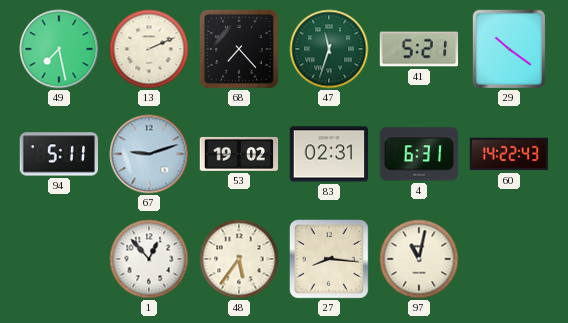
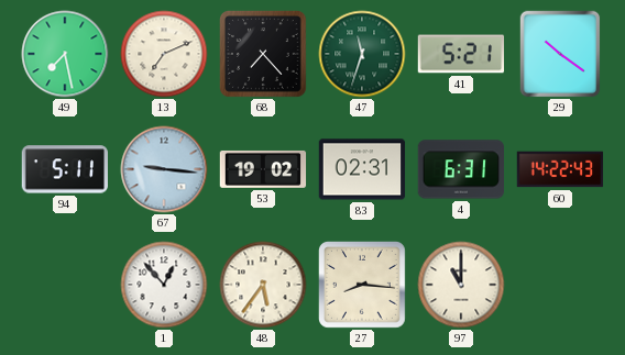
13: 2:11 -> 7:11
67: 9:12 -> 9:16
97: 11:02 -> 11:00
